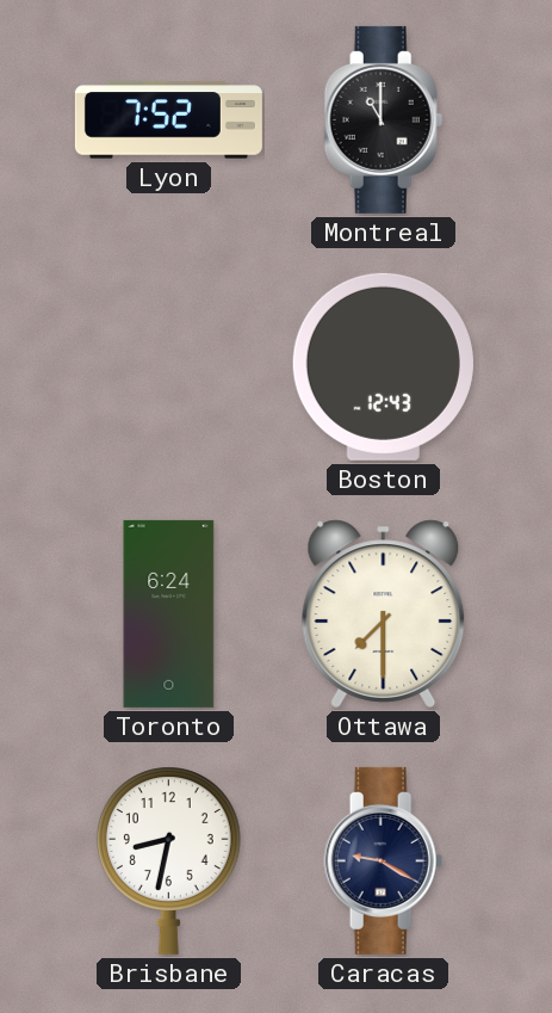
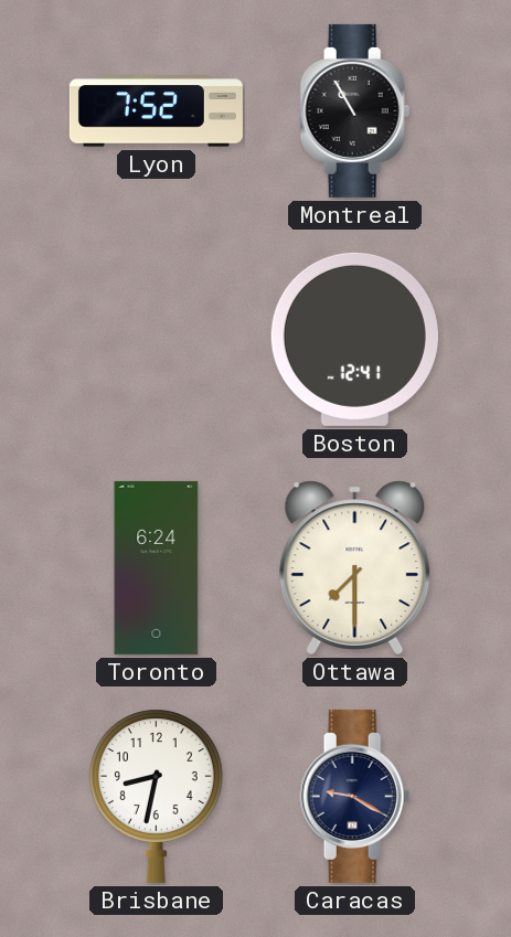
Montreal: 11:00 -> 10:55
Boston: 12:43 -> 12:41
